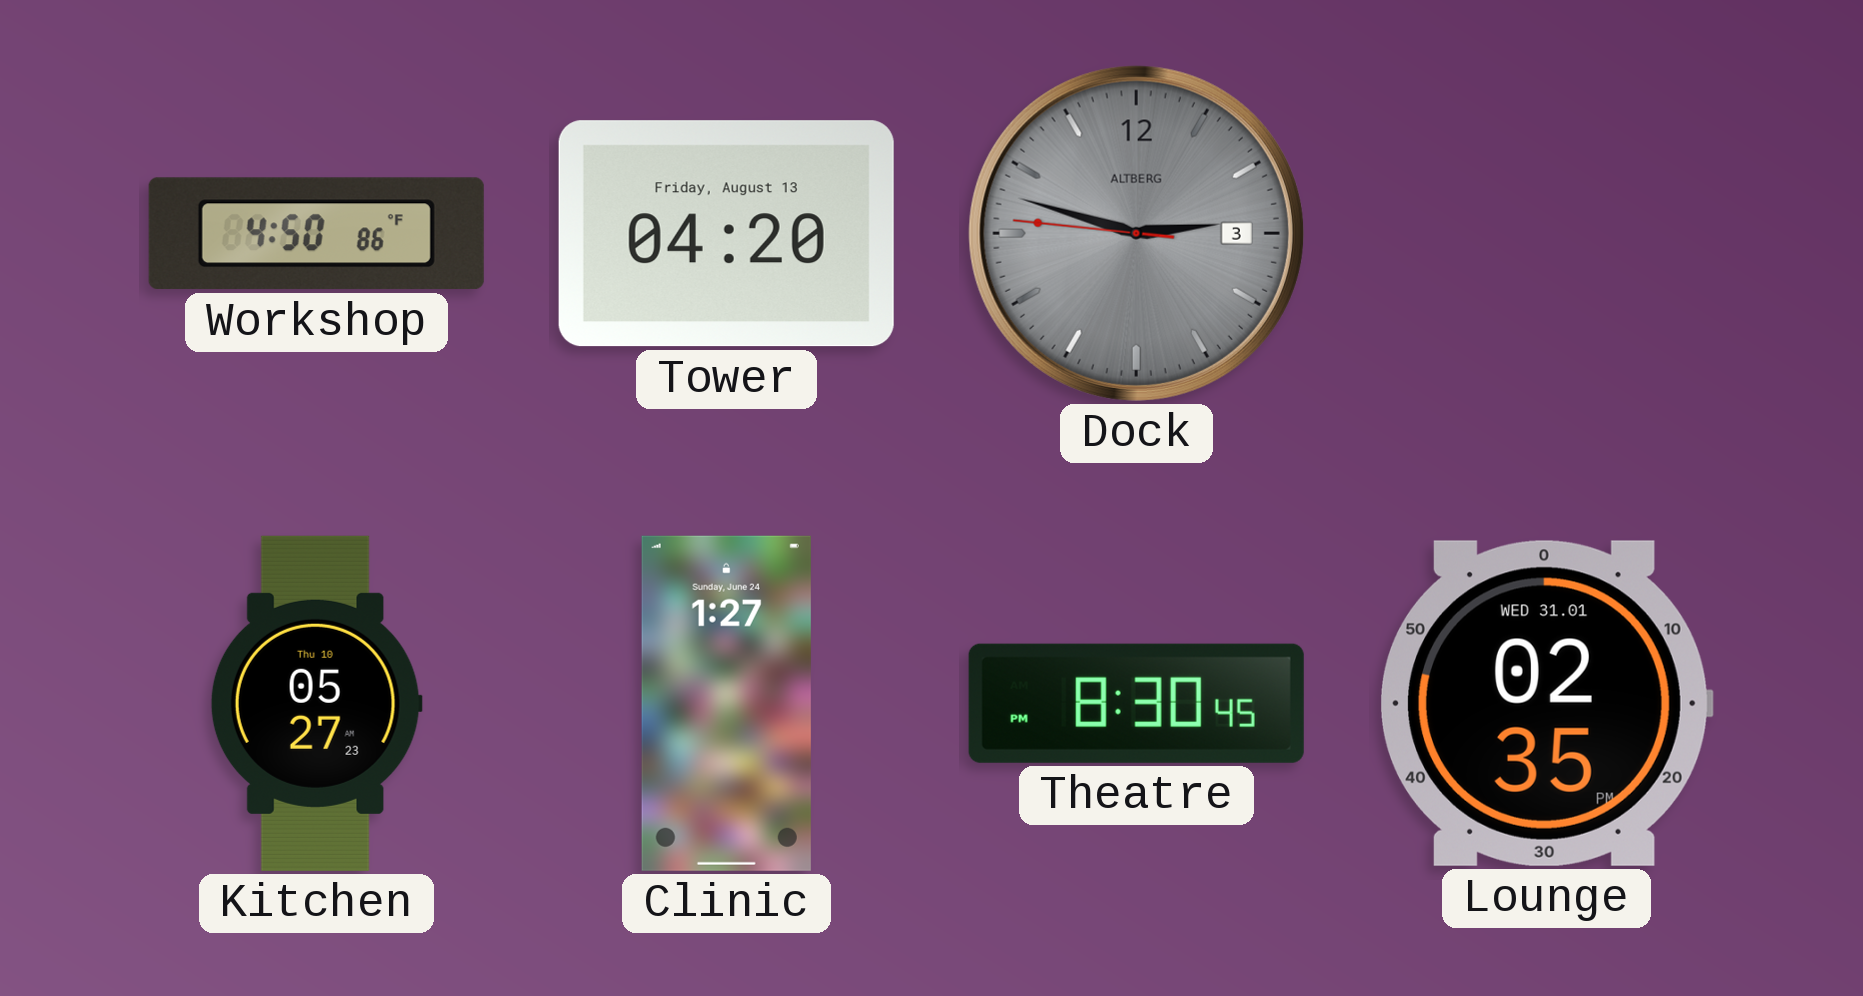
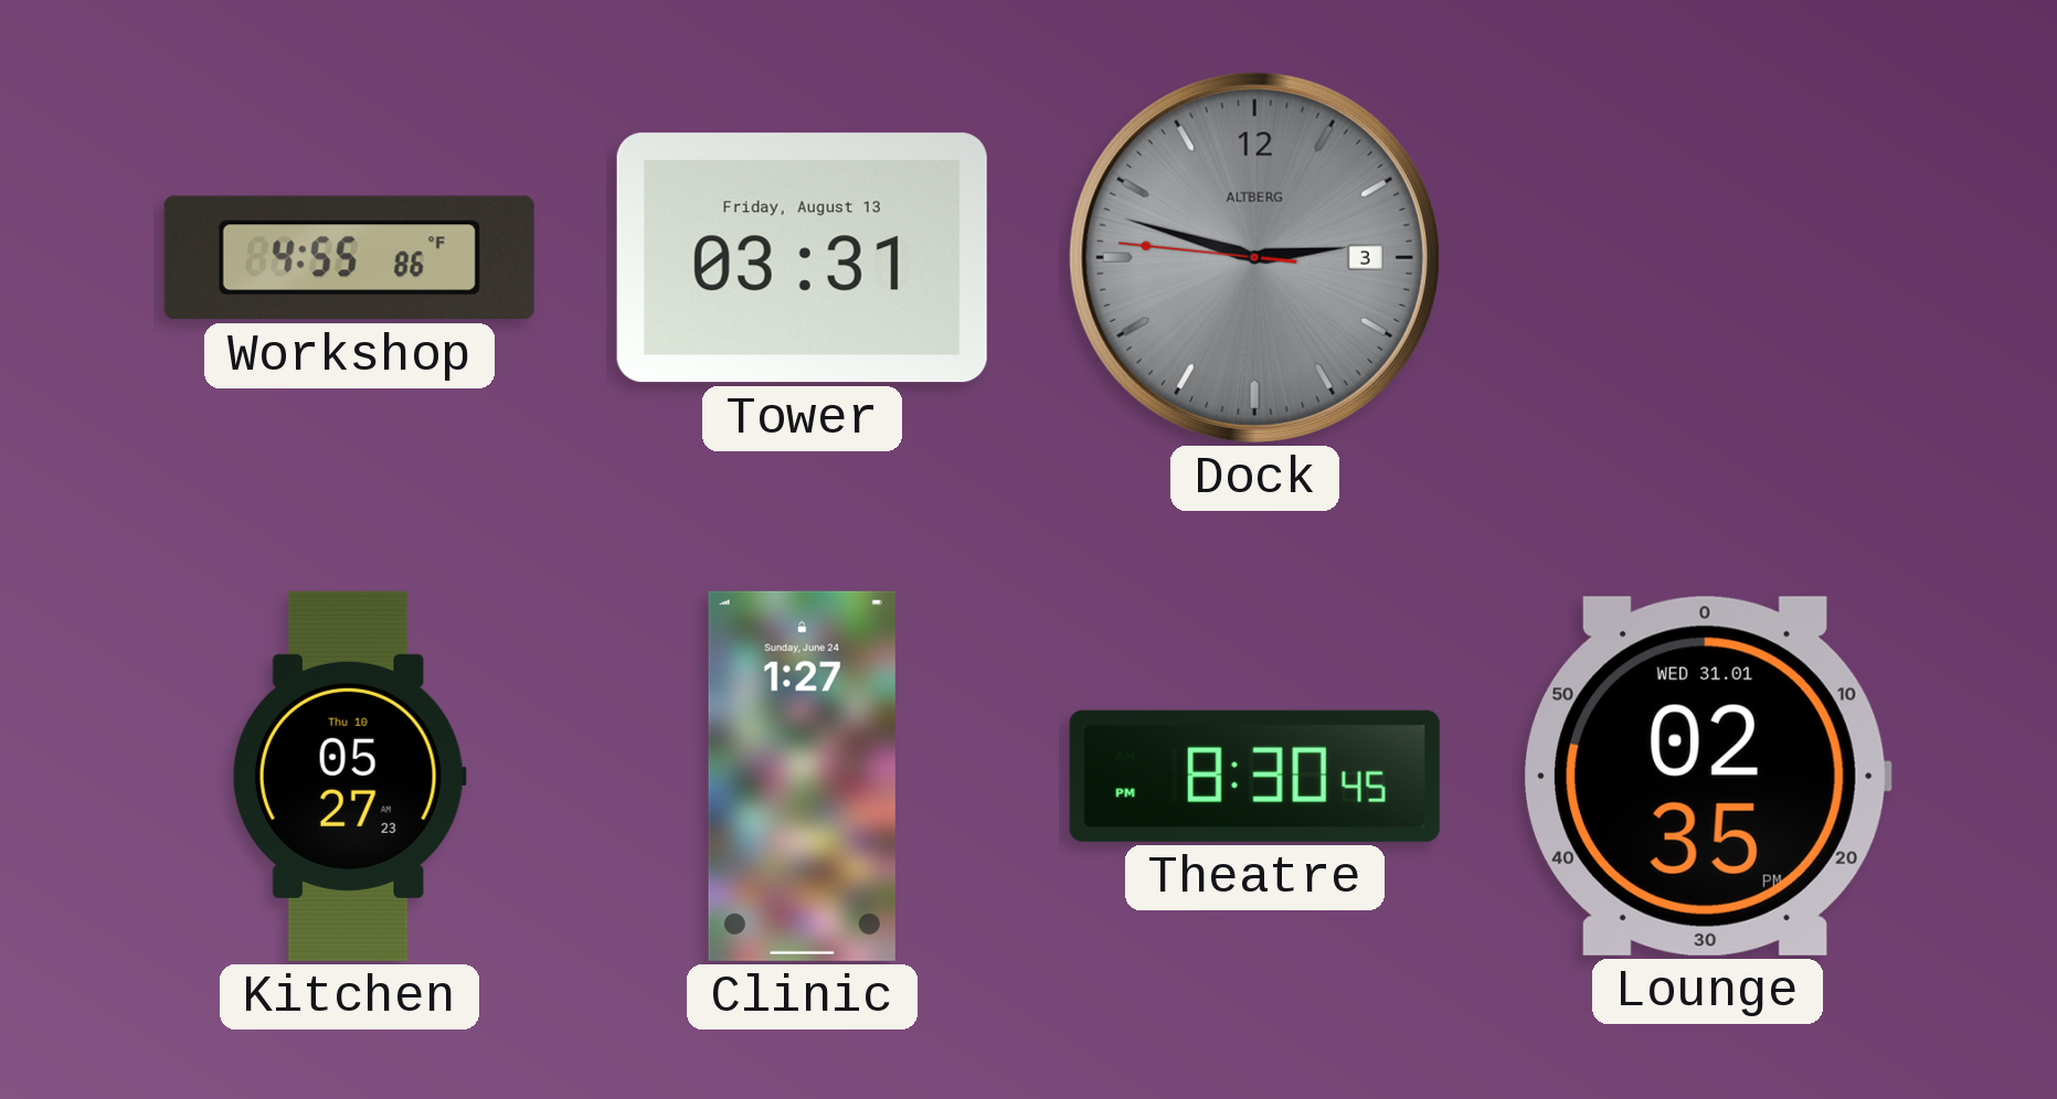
Workshop: 4:50 -> 4:55
Tower: 04:20 -> 03:31
